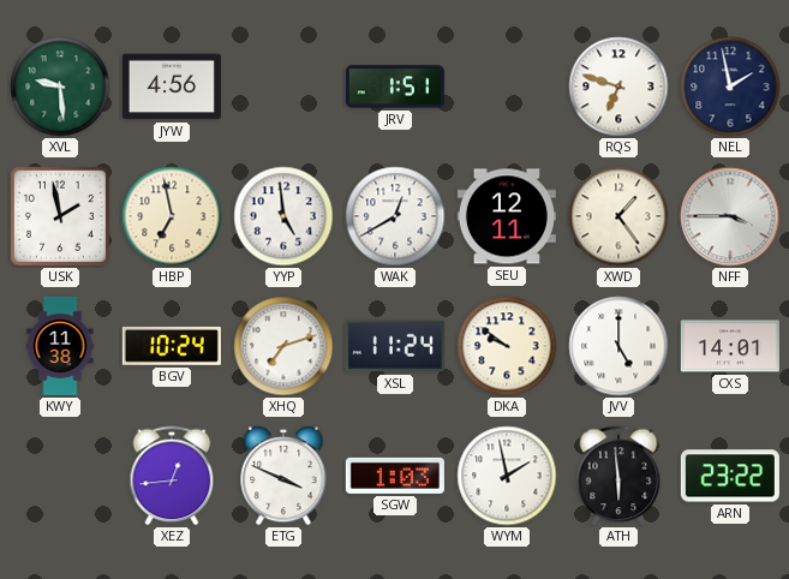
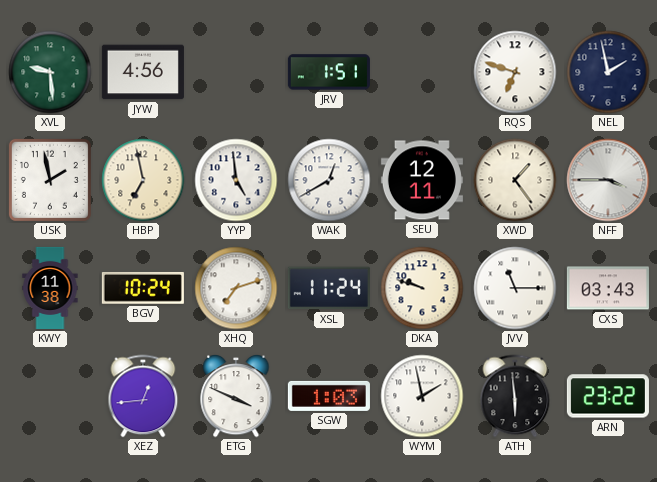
DKA: 9:51 -> 9:48
JVV: 5:00 -> 11:15
CXS: 14:01 -> 03:43
